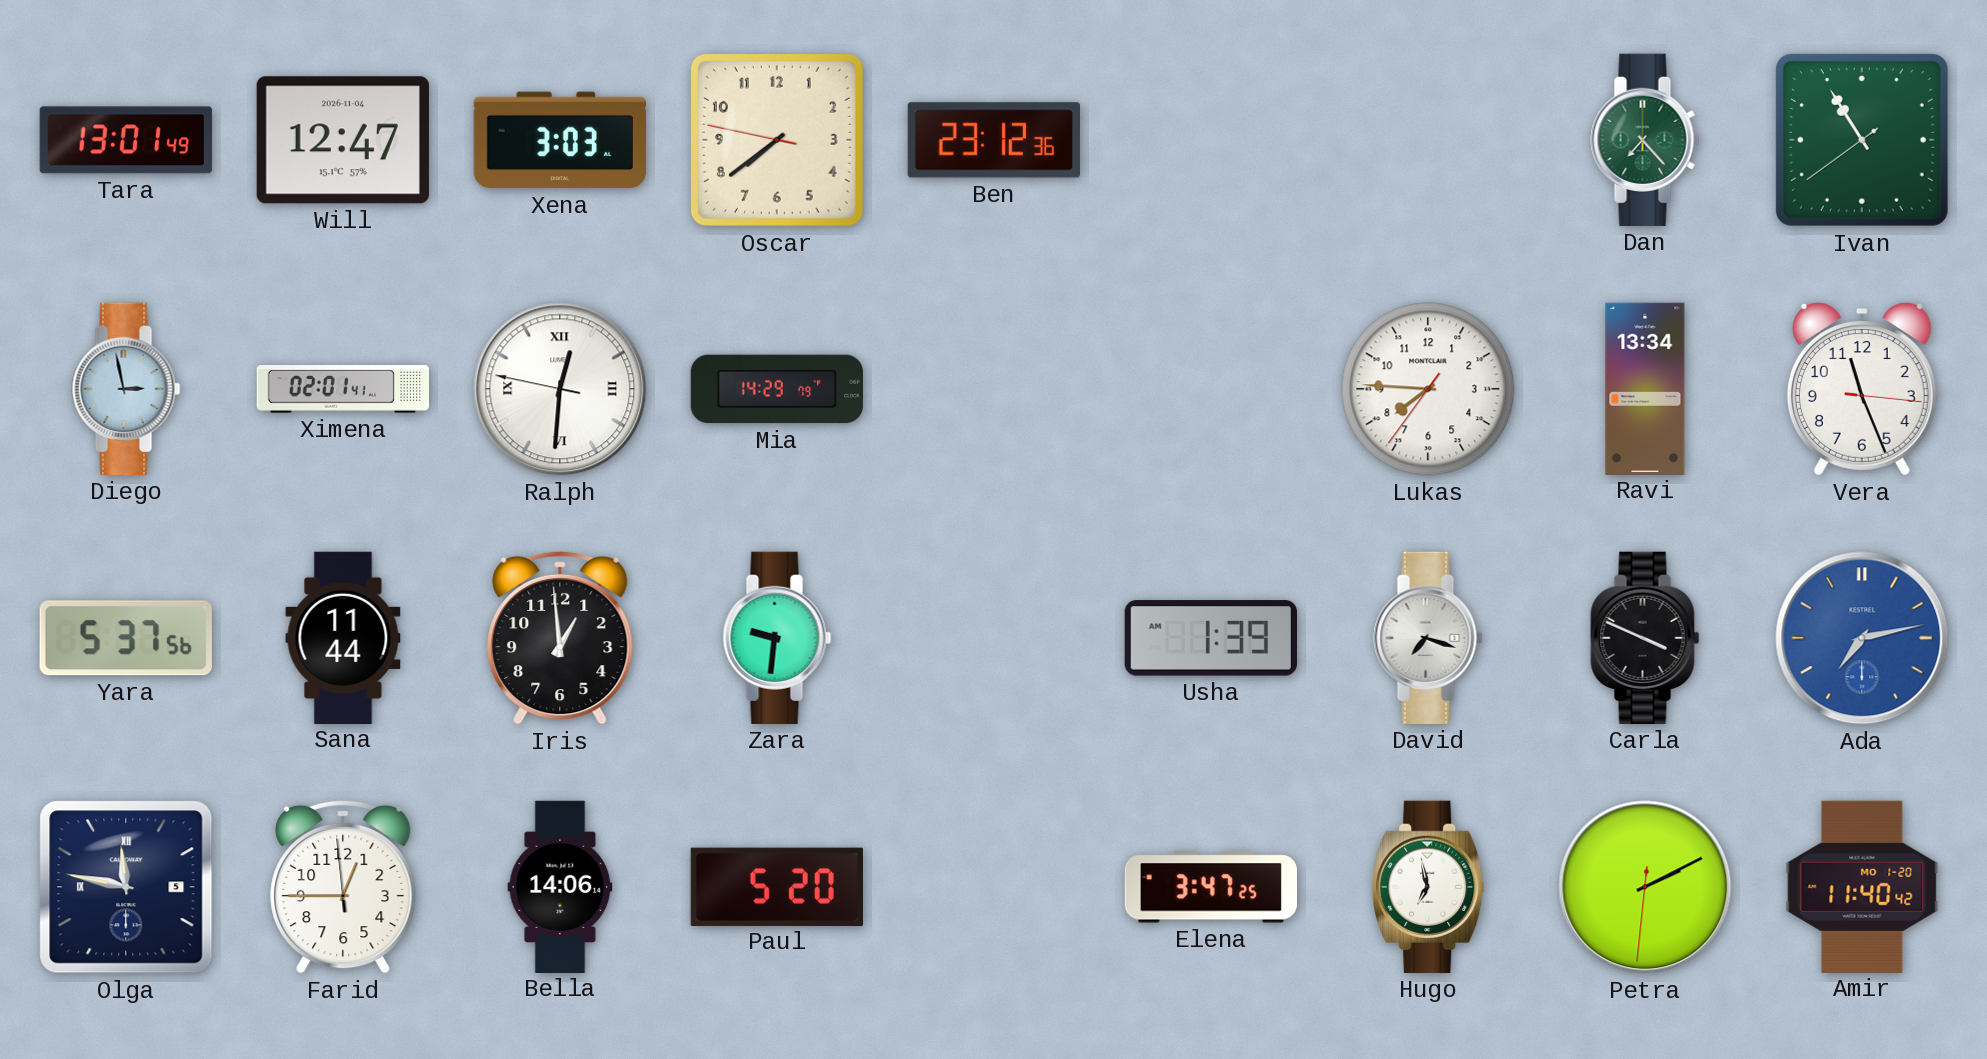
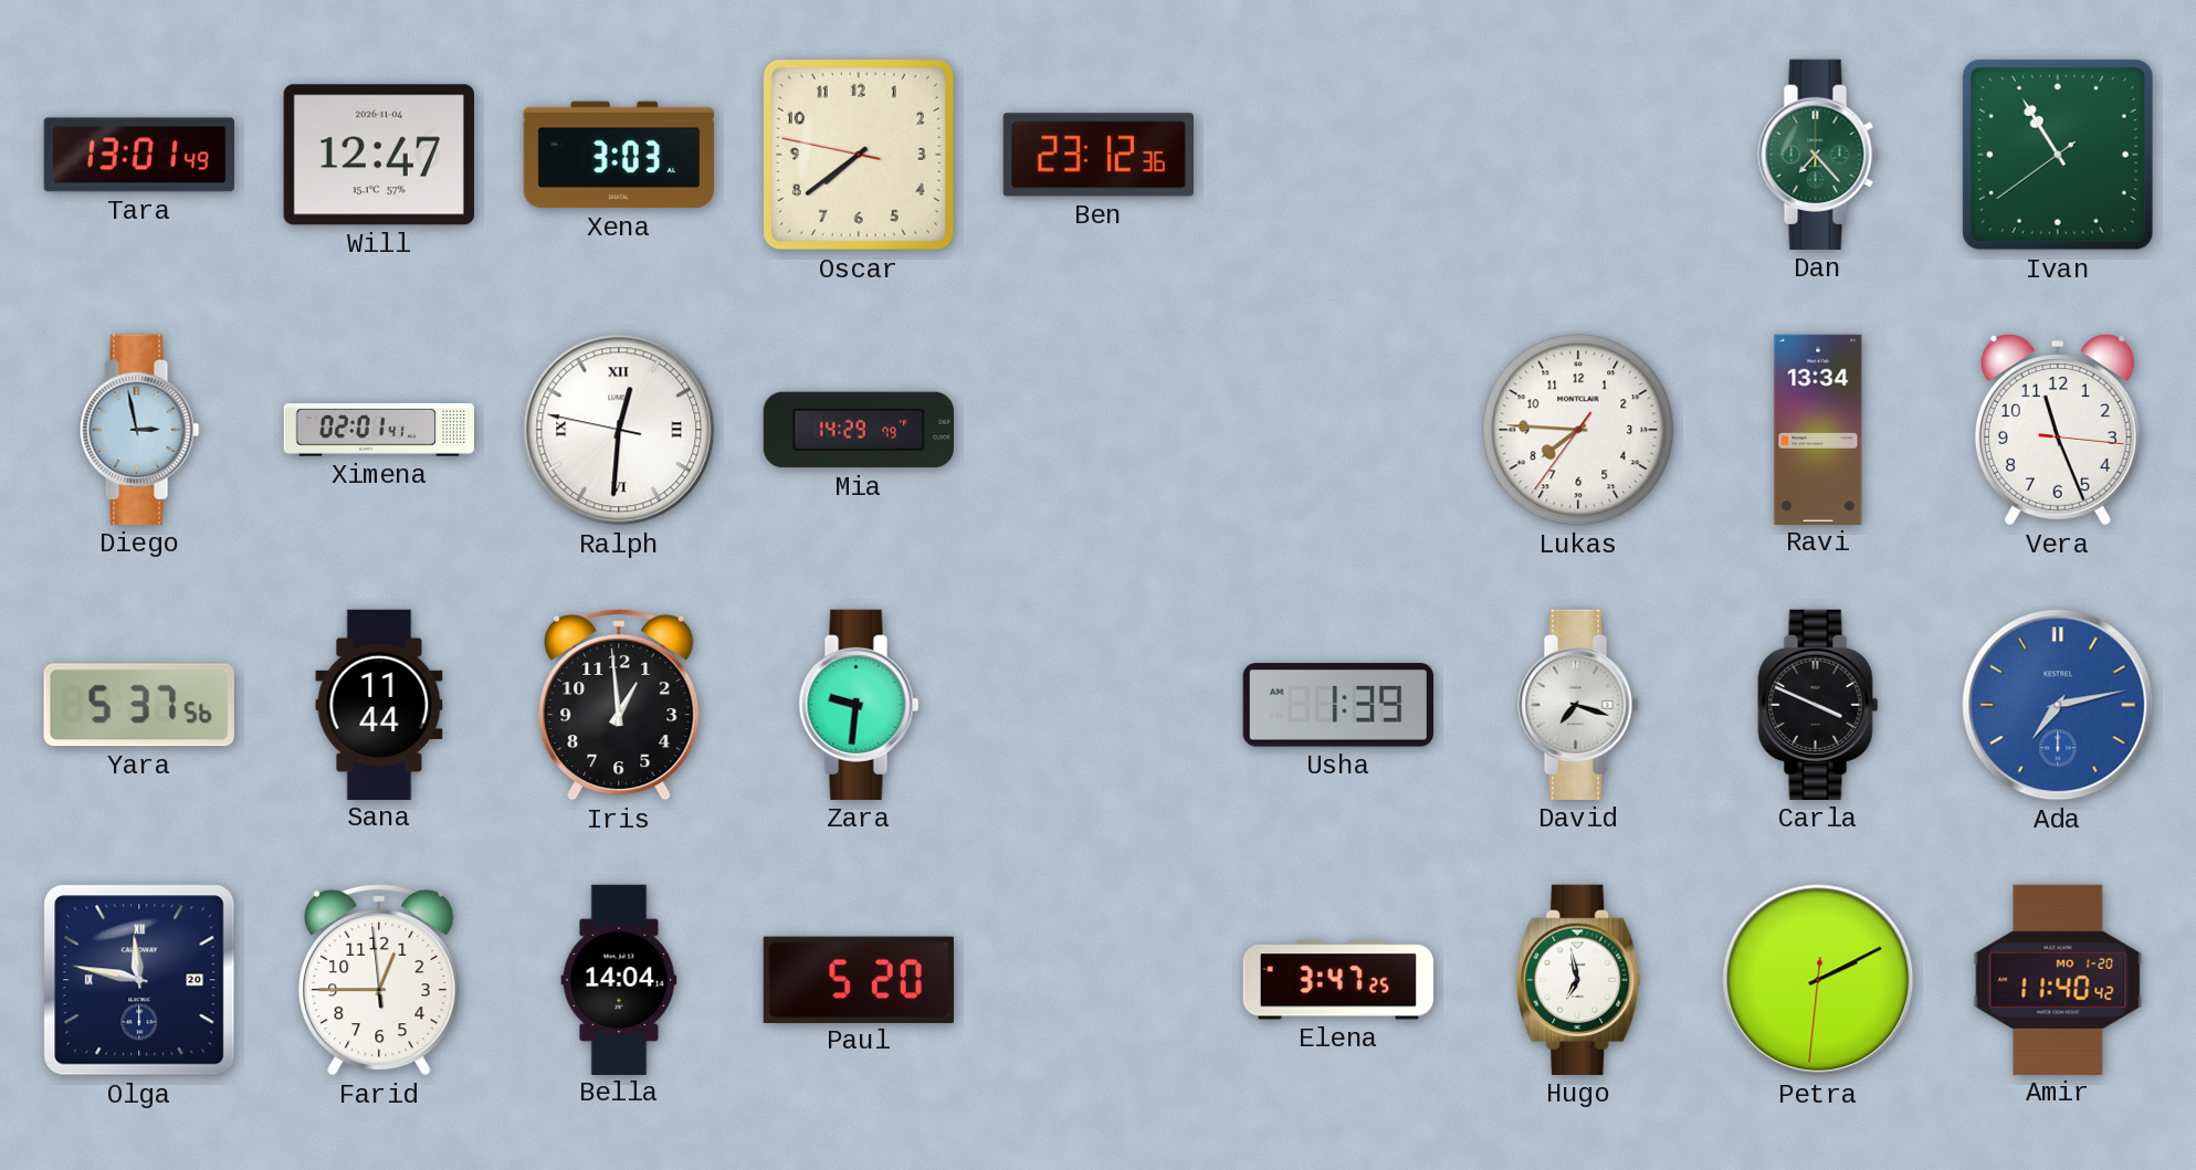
Olga date: 5 -> 20
Bella: 14:06 -> 14:04
